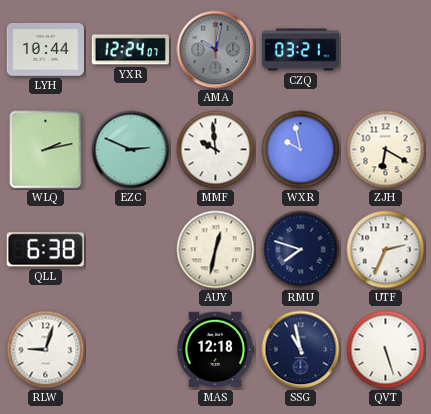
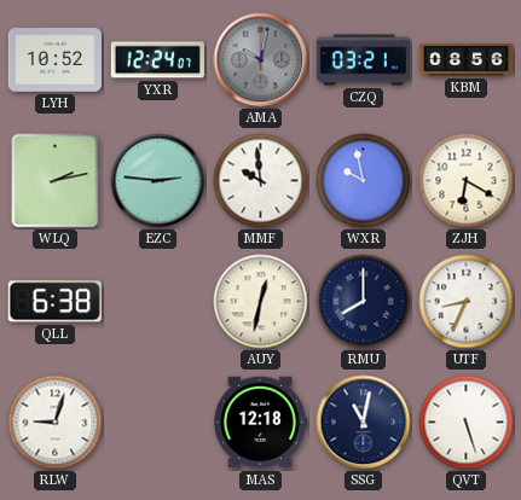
LYH: 10:44 -> 10:52
KBM: none -> 08:56
EZC: 2:49 -> 2:46
RMU: 7:48 -> 8:00
UTF: 2:34 -> 8:34
SSG: 10:58 -> 11:02
